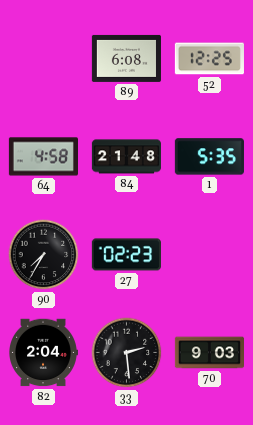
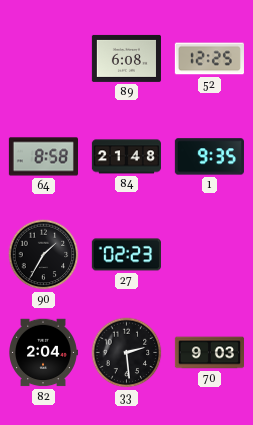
64: 4:58 -> 8:58
1: 5:35 -> 9:35
90: 7:35 -> 1:35
